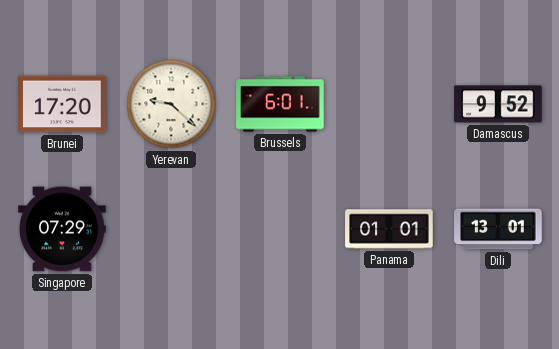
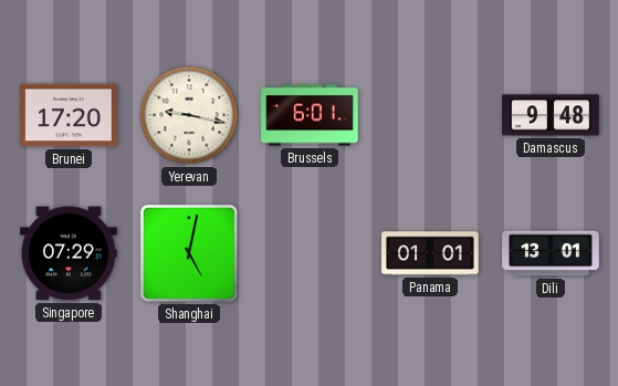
Yerevan: 9:22 -> 9:17
Damascus: 9:52 -> 9:48
Shanghai: none -> 5:02
